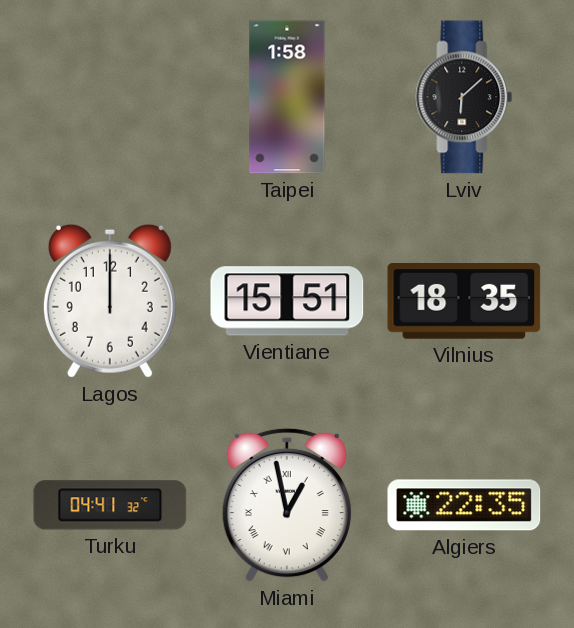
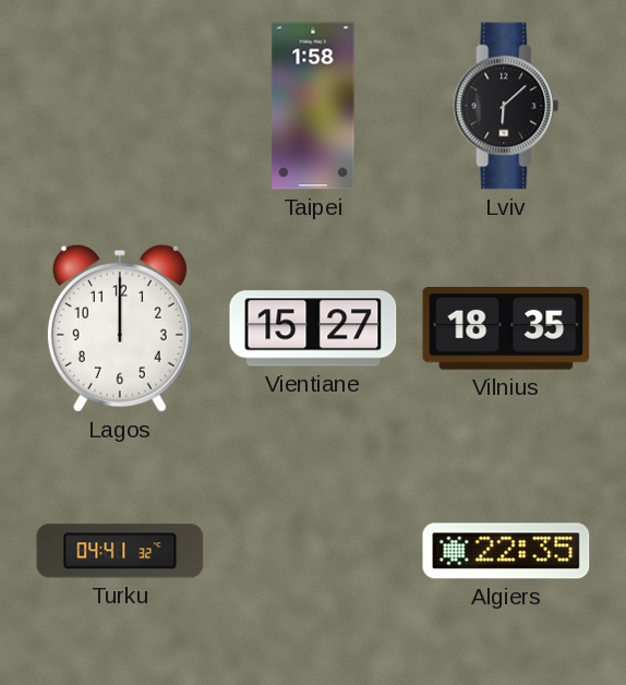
Vientiane: 15:51 -> 15:27
Miami: 12:58 -> none
